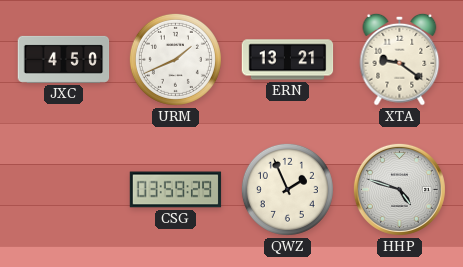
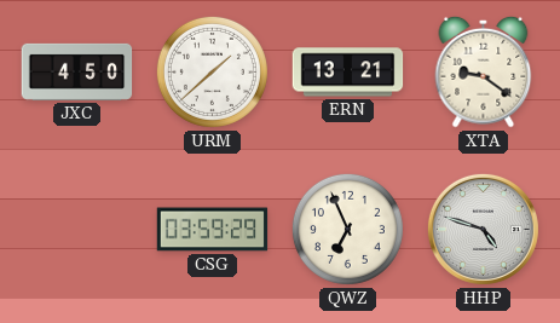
URM: 1:41 -> 1:38
QWZ: 1:56 -> 6:56
